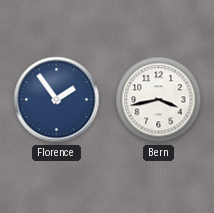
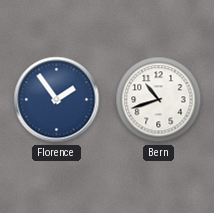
Bern: 3:43 -> 10:42
